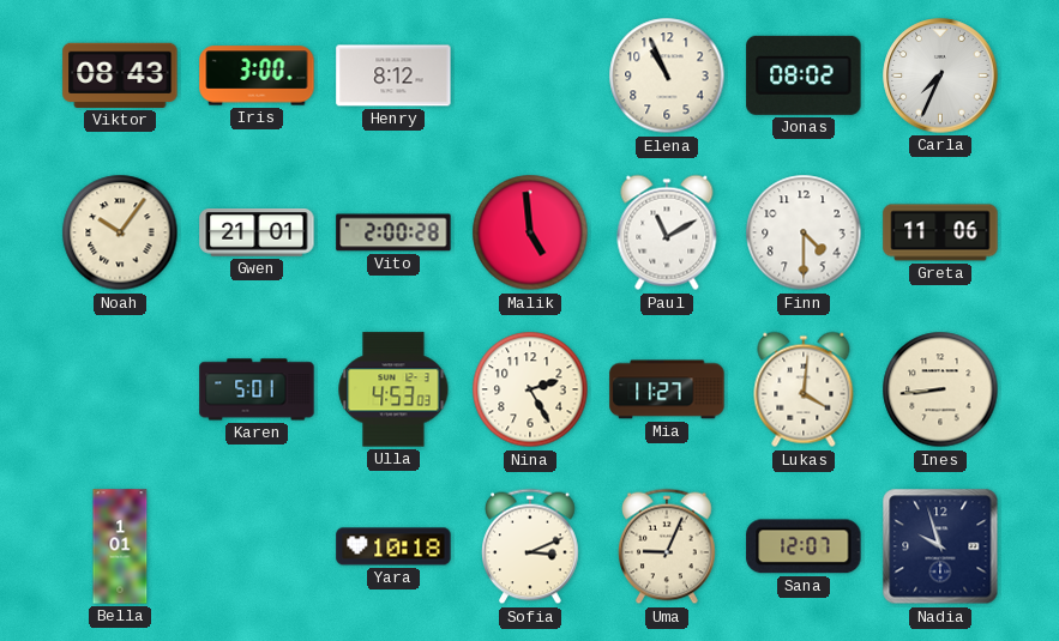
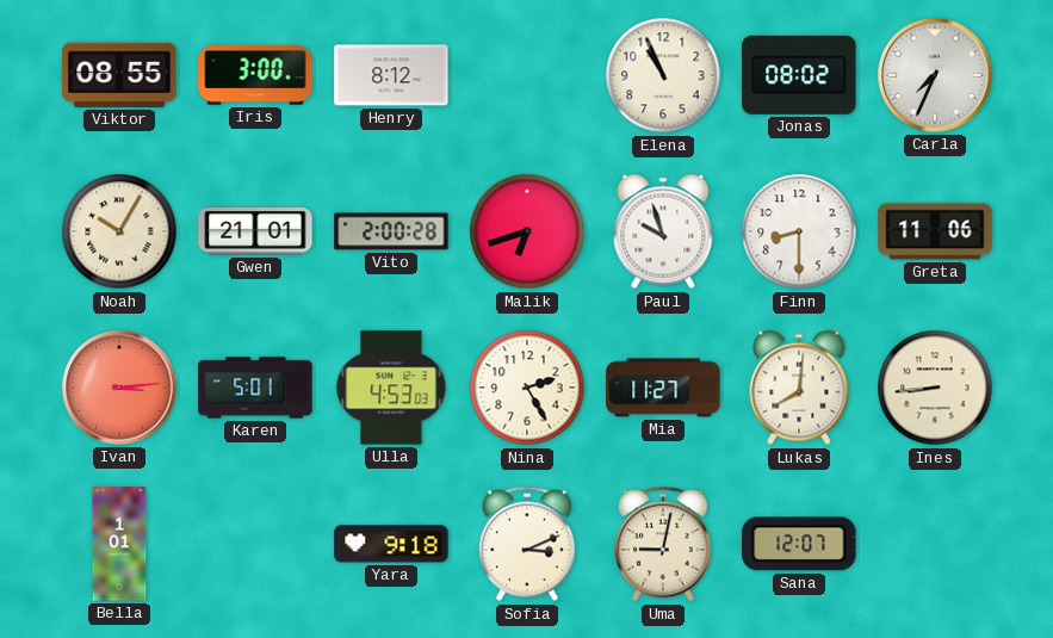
Viktor: 08:43 -> 08:55
Noah: 10:06 -> 10:05
Malik: 4:59 -> 6:42
Paul: 11:10 -> 9:57
Finn: 4:30 -> 8:30
Ivan: none -> 3:14
Lukas: 4:01 -> 8:01
Yara: 10:18 -> 9:18
Uma: 9:04 -> 9:02
Nadia: 9:57 -> none
